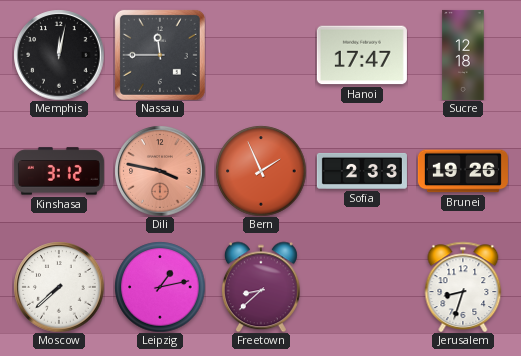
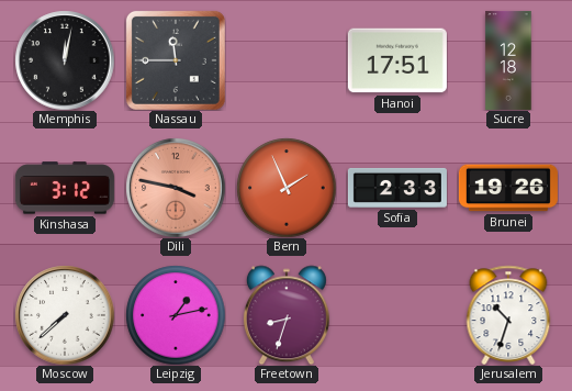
Hanoi: 17:47 -> 17:51
Freetown: 8:38 -> 8:33
Jerusalem: 8:33 -> 10:33
